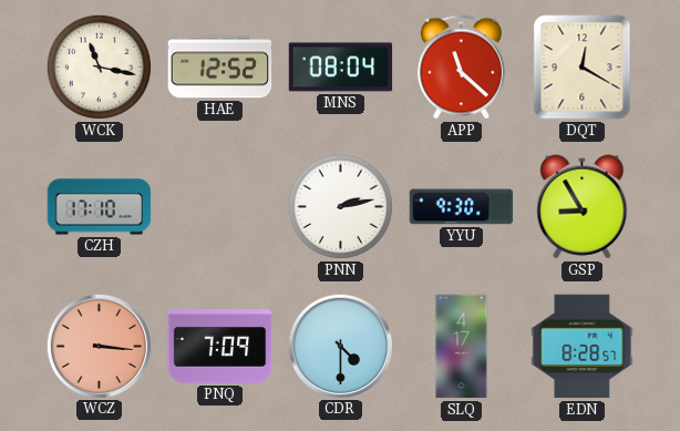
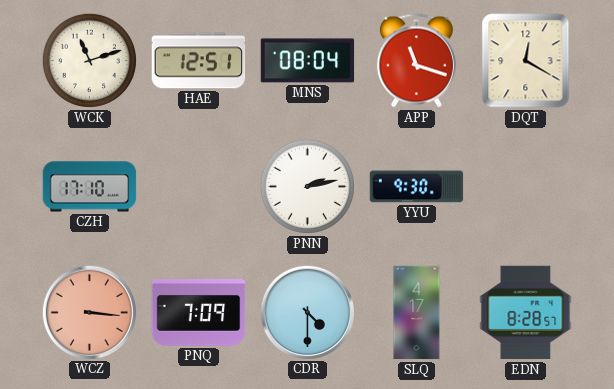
WCK: 11:17 -> 11:12
HAE: 12:52 -> 12:51
APP: 11:22 -> 11:18
GSP: 8:55 -> none
